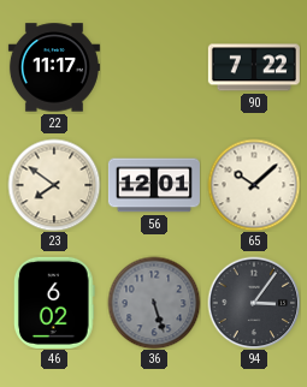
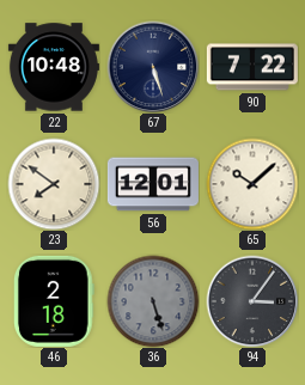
22: 11:17 -> 10:48
67: none -> 5:27
46: 6:02 -> 2:18
